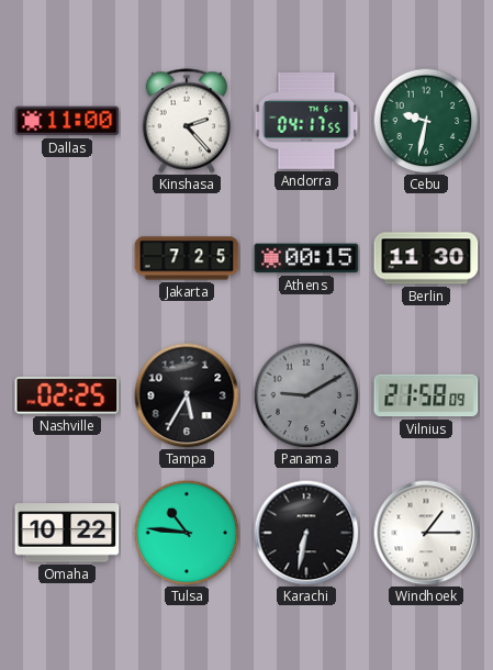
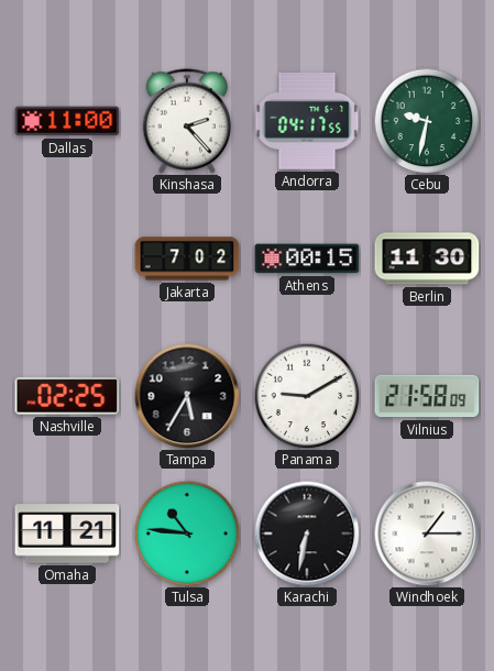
Jakarta: 7:25 -> 7:02
Panama dial: grey -> white
Omaha: 10:22 -> 11:21
